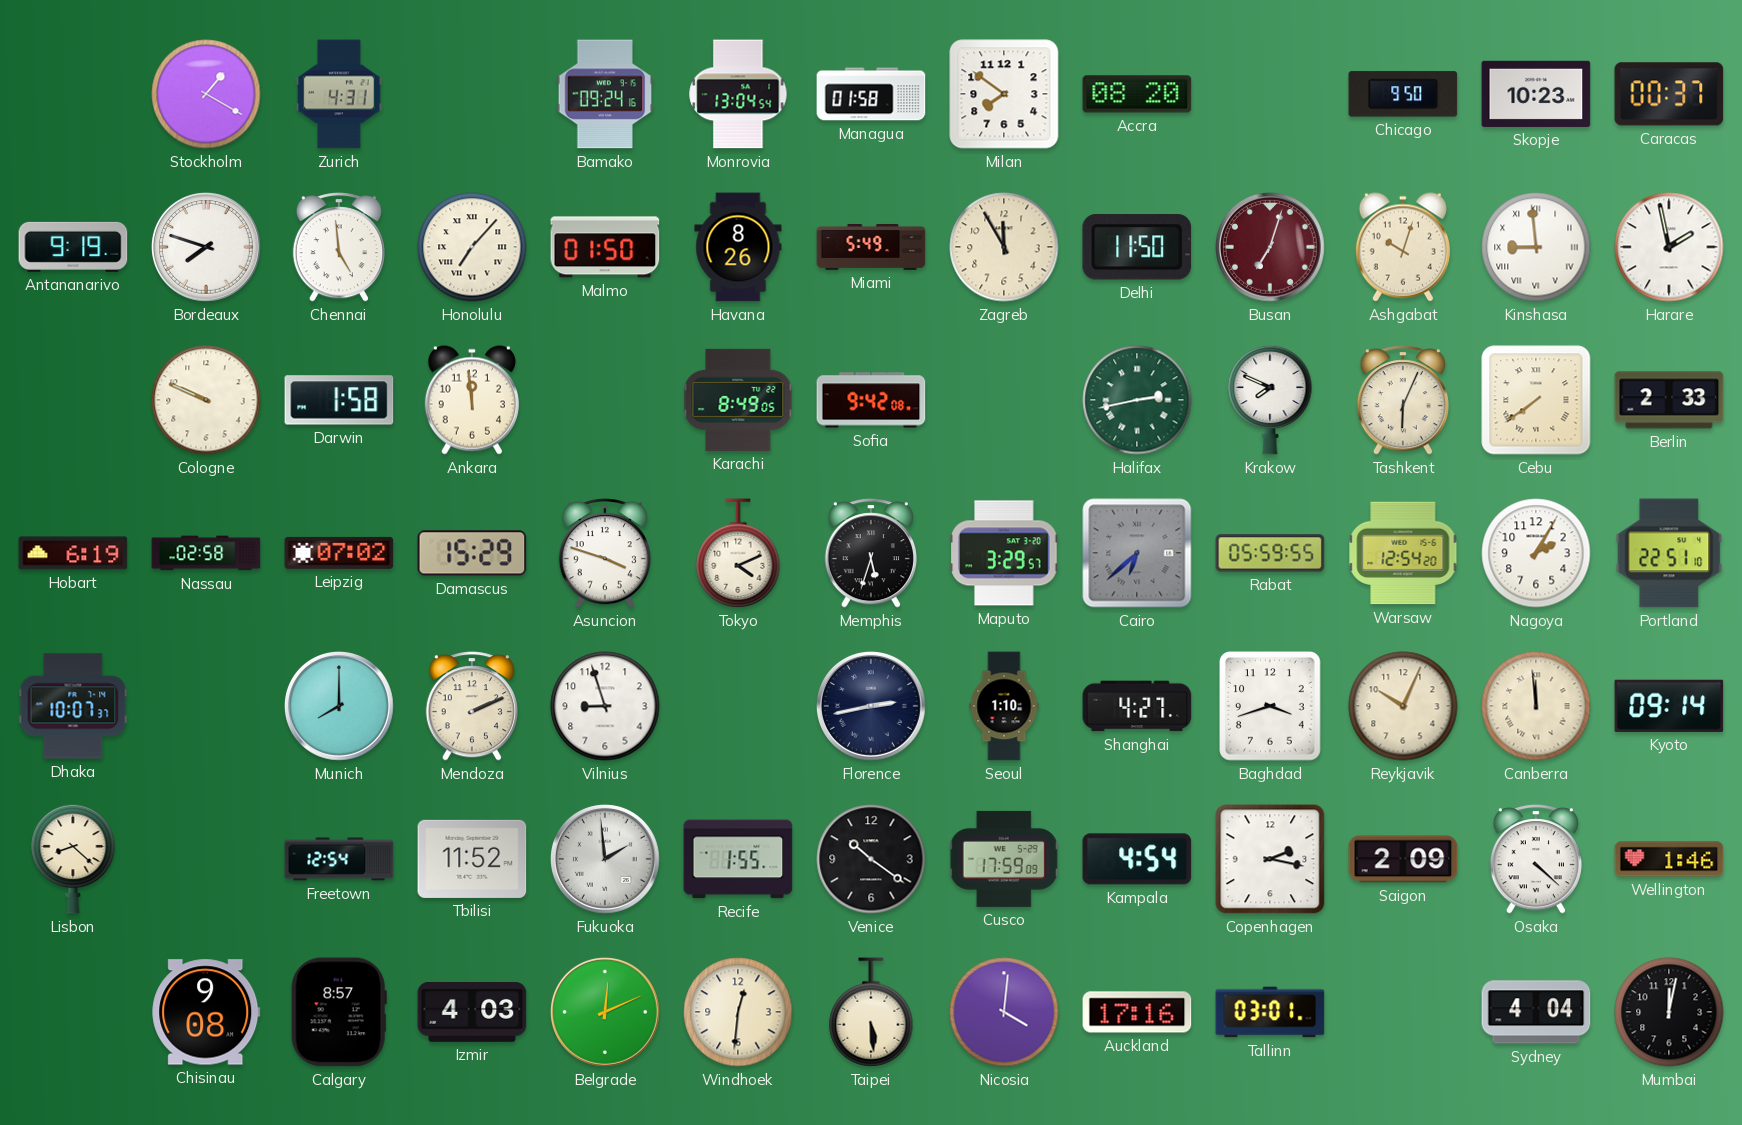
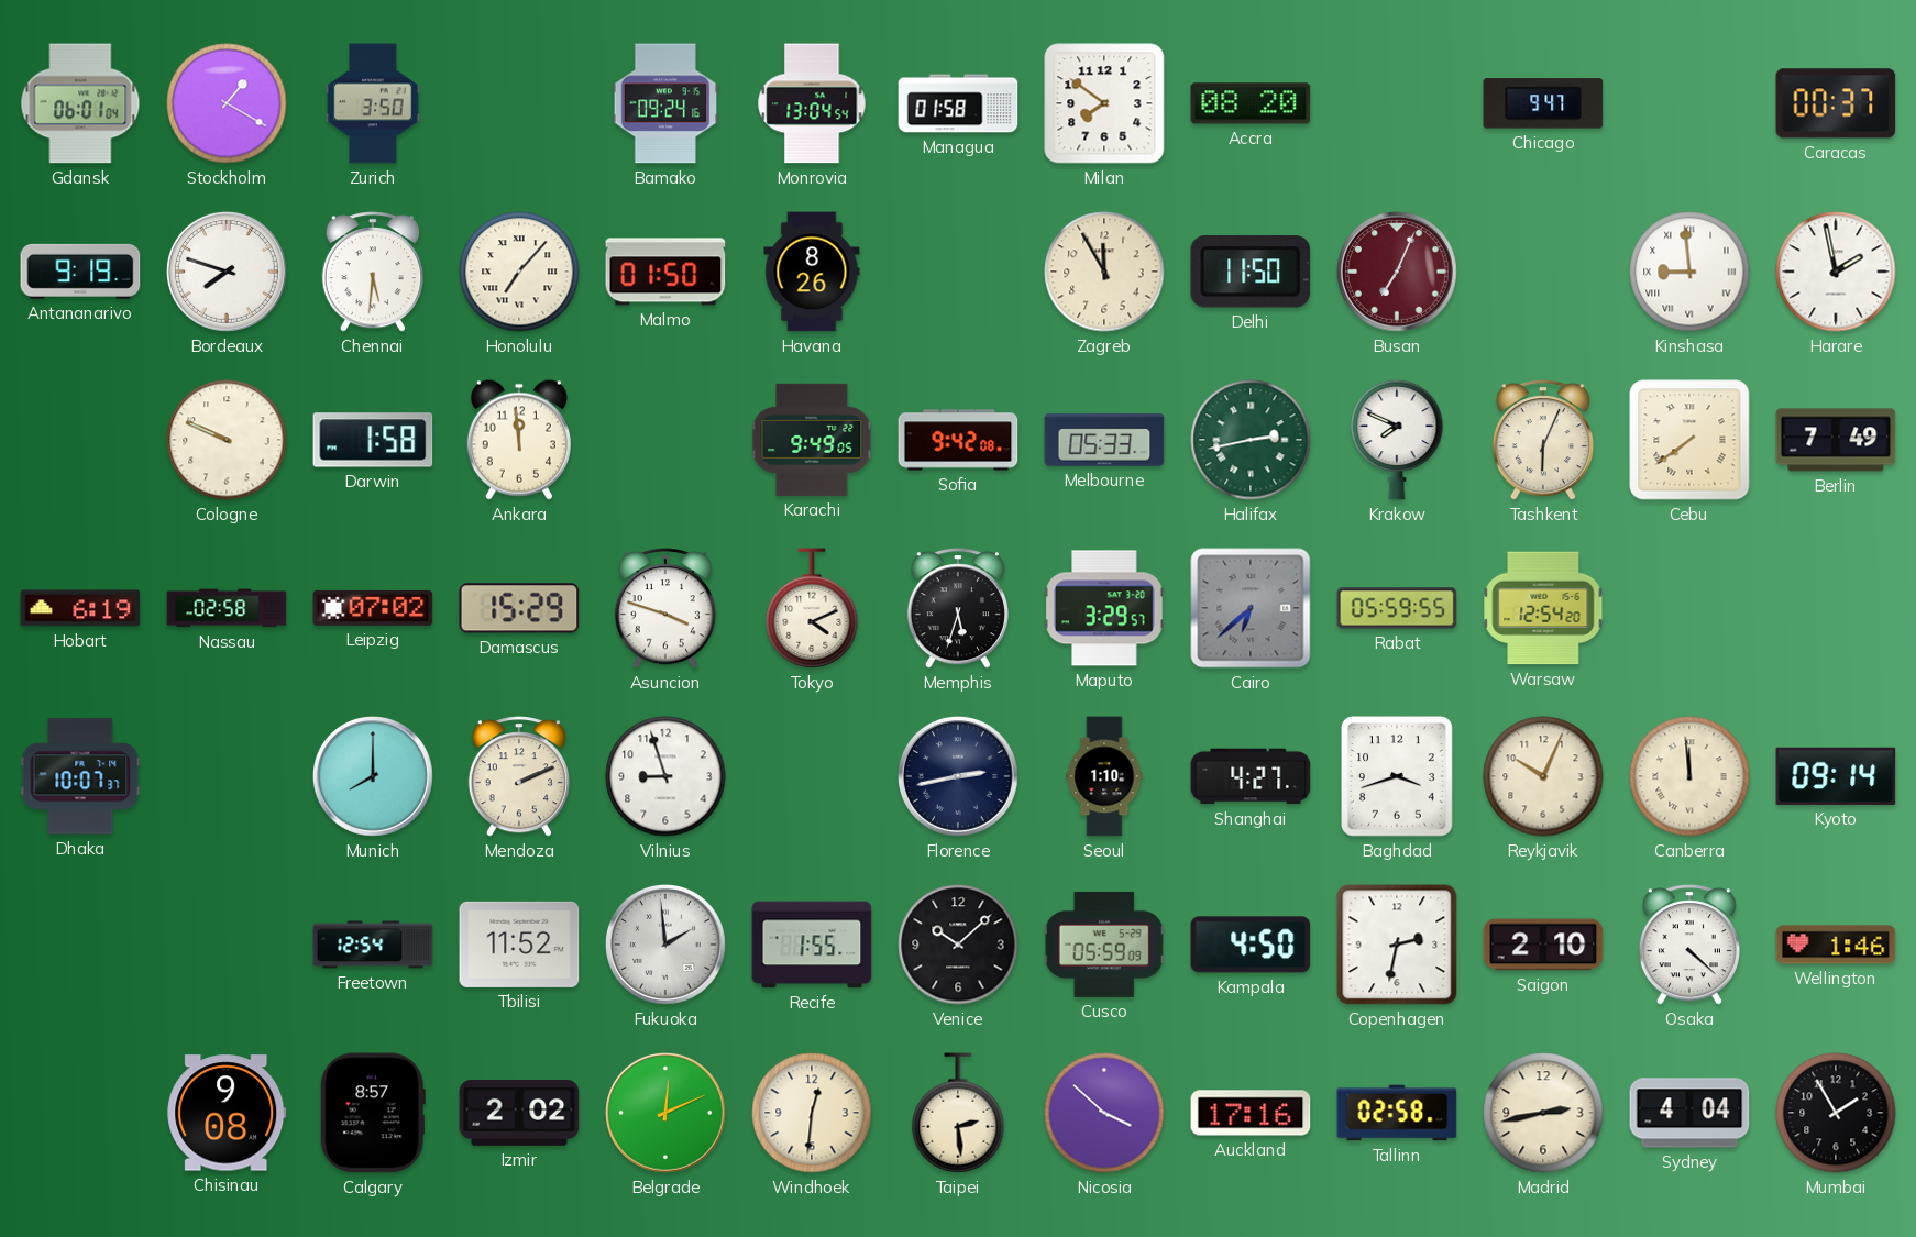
Gdansk: none -> 06:01
Zurich: 4:31 -> 3:50
Chicago: 9:50 -> 9:47
Skopje: 10:23 -> none
Chennai: 4:59 -> 5:31
Miami: 5:49 -> none
Busan: 7:03 -> 7:04
Ashgabat: 10:03 -> none
Karachi: 8:49 -> 9:49
Melbourne: none -> 05:33
Berlin: 2:33 -> 7:49
Nagoya: 2:05 -> none
Portland: 22:51 -> none
Lisbon: 8:22 -> none
Venice: 10:21 -> 10:08
Cusco: 17:59 -> 05:59
Kampala: 4:54 -> 4:50
Copenhagen: 2:17 -> 2:32
Saigon: 2:09 -> 2:10
Izmir: 4:03 -> 2:02
Taipei: 5:29 -> 2:29
Nicosia: 4:01 -> 3:52
Tallinn: 03:01 -> 02:58
Madrid: none -> 2:43
Mumbai: 12:02 -> 1:55
